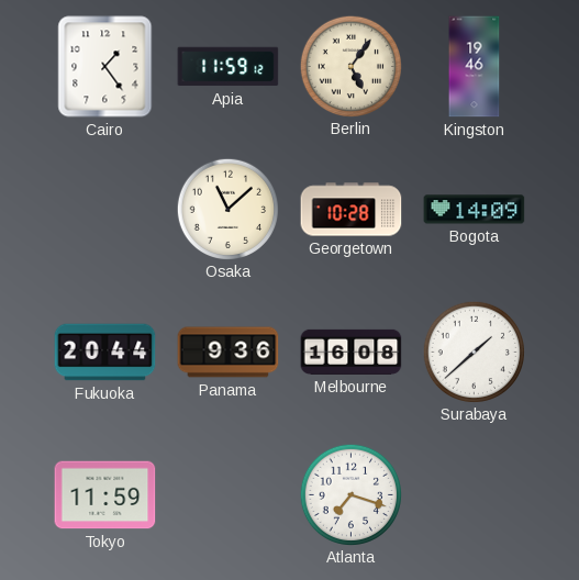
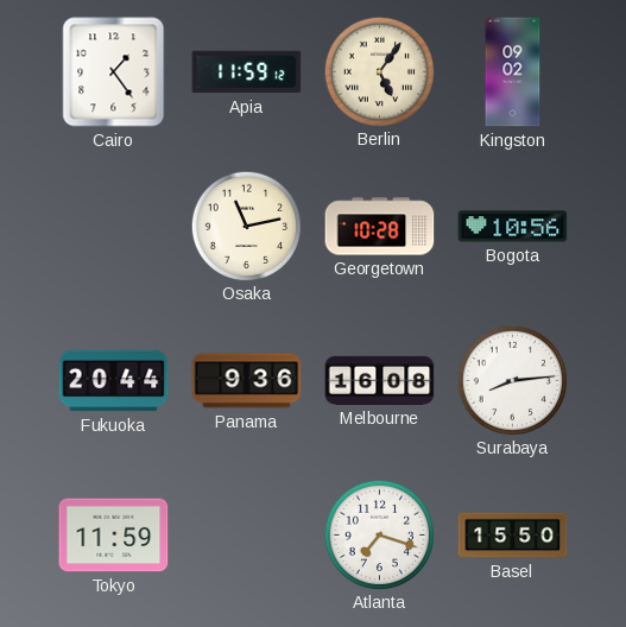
Kingston: 19:46 -> 09:02
Osaka: 11:08 -> 11:13
Bogota: 14:09 -> 10:56
Surabaya: 1:38 -> 8:14
Basel: none -> 15:50
